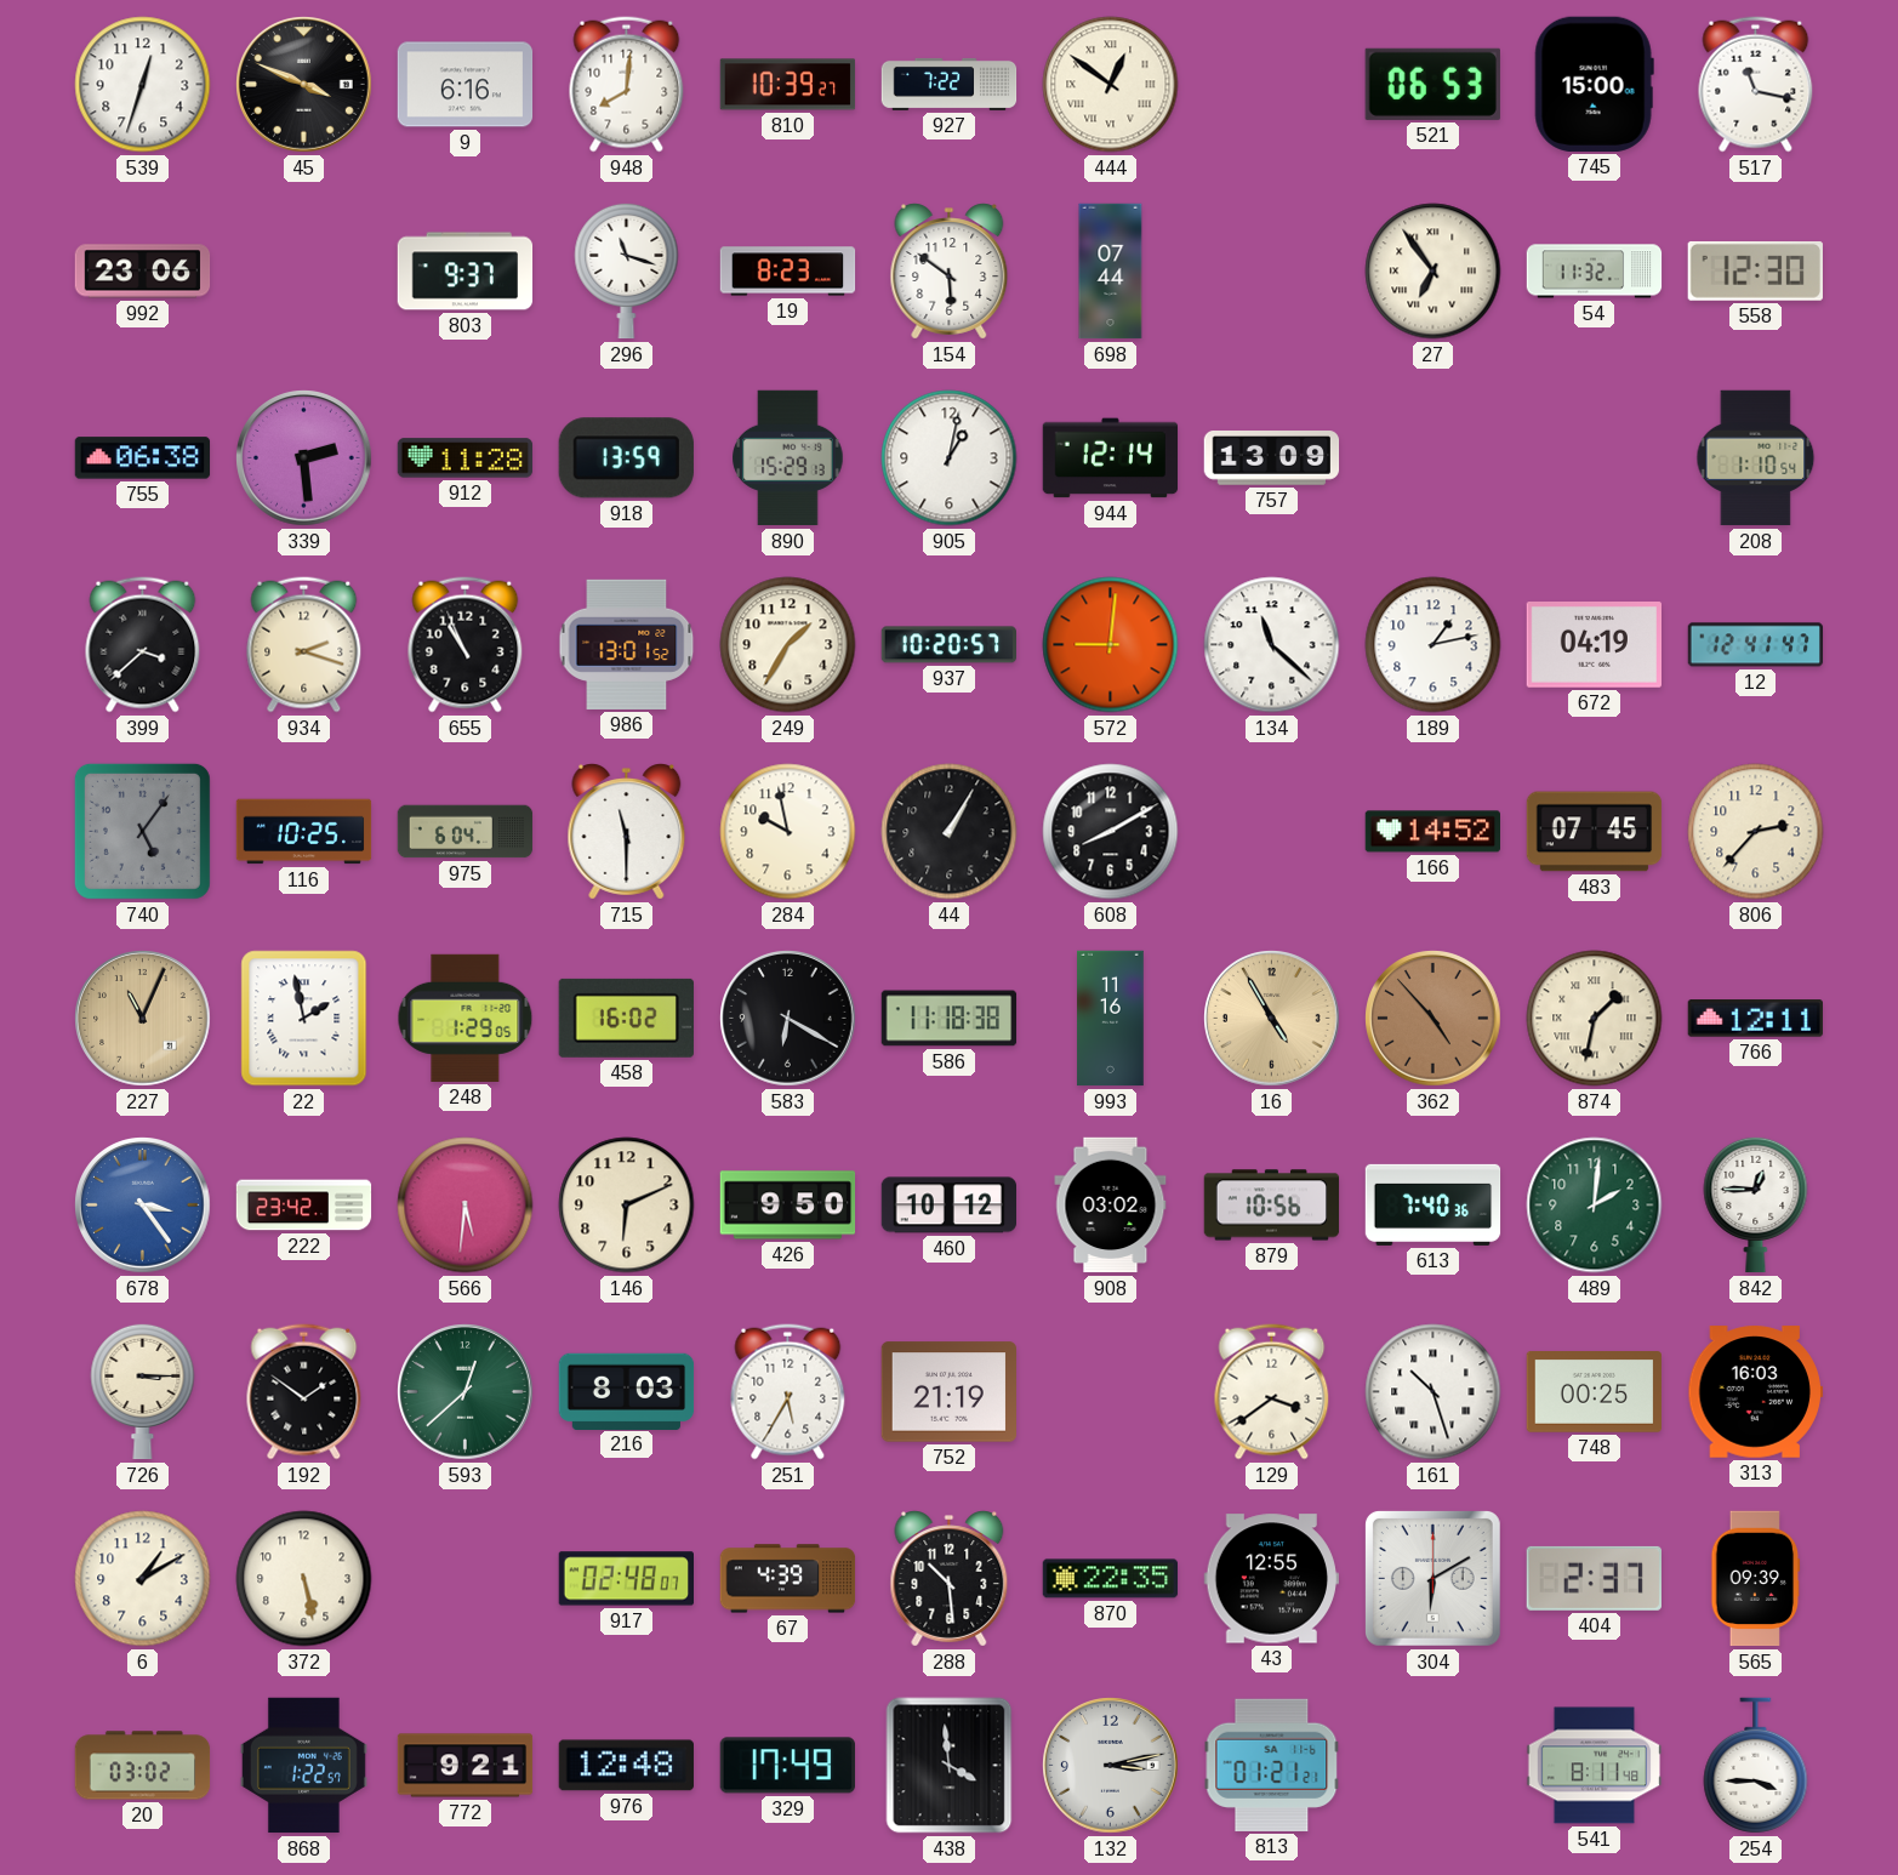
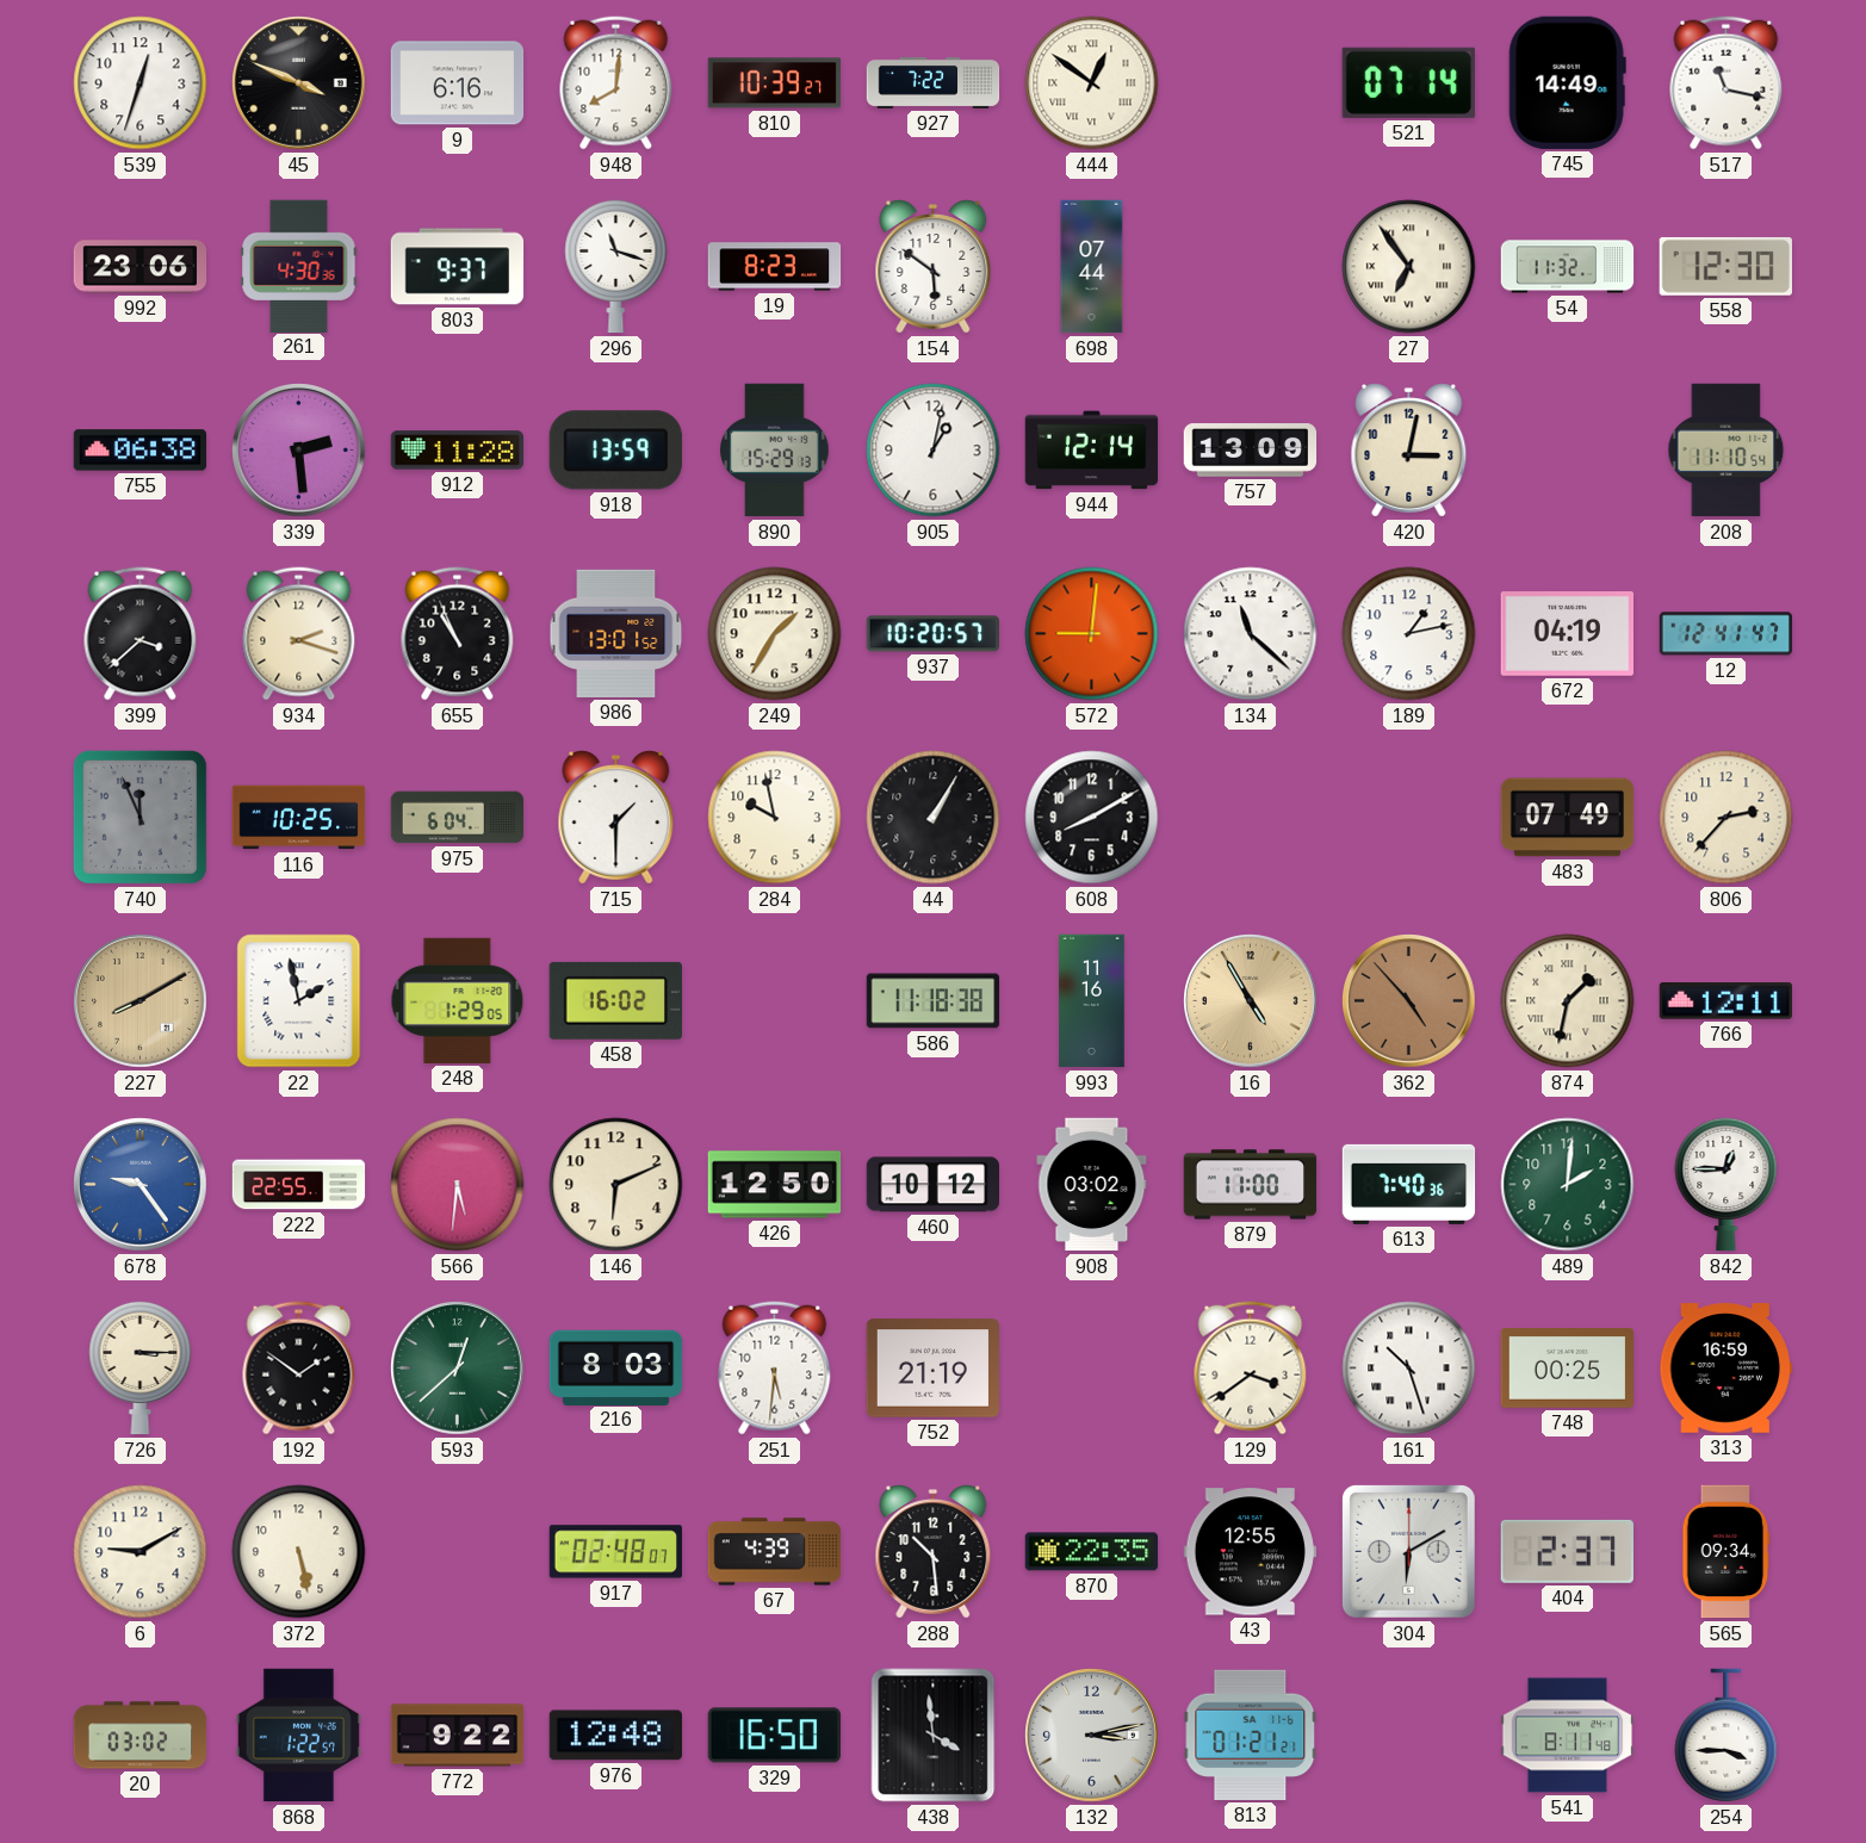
521: 06:53 -> 07:14
745: 15:00 -> 14:49
261: none -> 4:30
420: none -> 3:02
208: 1:10 -> 11:10
740: 5:06 -> 11:56
715: 11:30 -> 1:30
166: 14:52 -> none
483: 07:45 -> 07:49
227: 11:04 -> 8:10
583: 6:20 -> none
678: 3:24 -> 9:24
222: 23:42 -> 22:55
426: 9:50 -> 12:50
879: 10:56 -> 11:00
251: 5:35 -> 5:31
313: 16:03 -> 16:59
6: 1:10 -> 9:10
565: 09:39 -> 09:34
772: 9:21 -> 9:22
329: 17:49 -> 16:50
